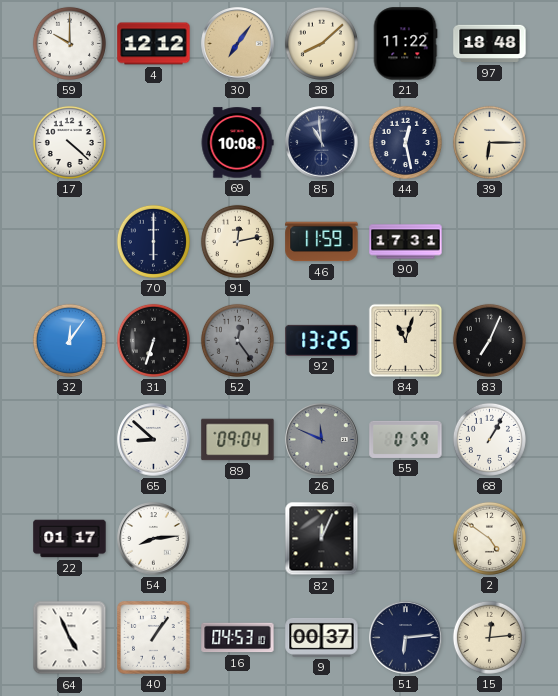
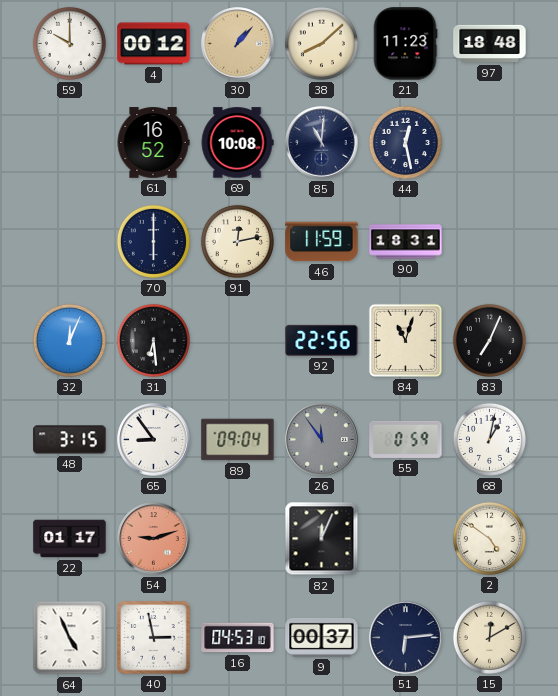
4: 12:12 -> 00:12
30: 7:06 -> 1:07
21: 11:22 -> 11:23
17: 4:22 -> none
61: none -> 16:52
85: 10:59 -> 11:01
39: 6:15 -> none
90: 17:31 -> 18:31
32: 12:06 -> 12:04
31: 6:33 -> 6:29
52: 12:24 -> none
92: 13:25 -> 22:56
48: none -> 3:15
65: 8:52 -> 8:54
26: 11:49 -> 11:54
68: 1:05 -> 1:02
54: 8:14 -> 9:12
54 dial: white -> salmon
40: 1:06 -> 2:58
15: 12:14 -> 12:10
